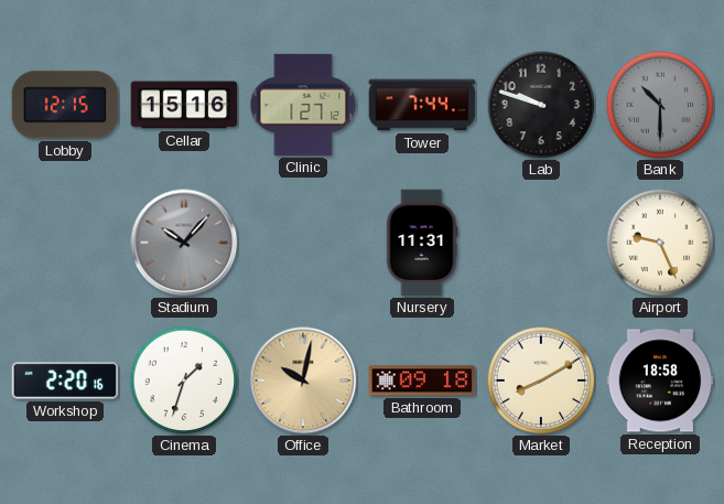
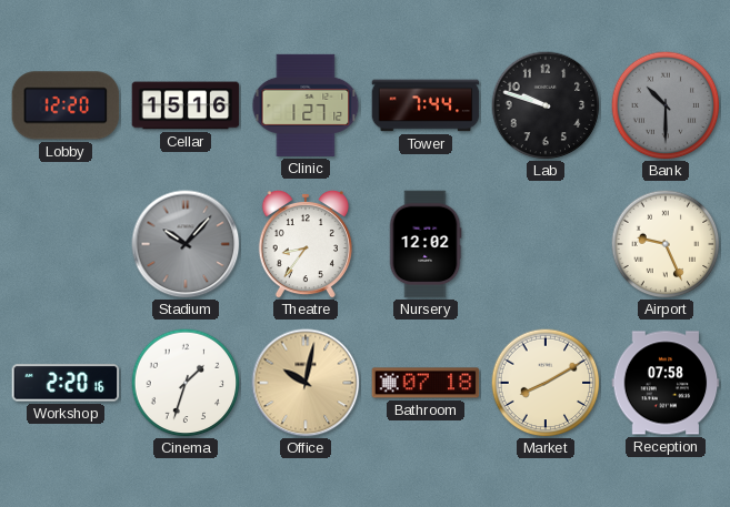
Lobby: 12:15 -> 12:20
Theatre: none -> 8:36
Nursery: 11:31 -> 12:02
Bathroom: 09:18 -> 07:18
Reception: 18:58 -> 07:58
